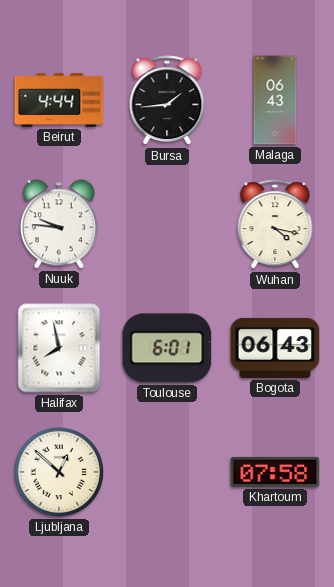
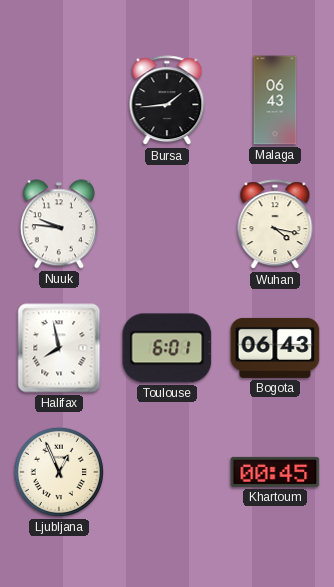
Beirut: 4:44 -> none
Ljubljana: 12:52 -> 12:56
Khartoum: 07:58 -> 00:45
